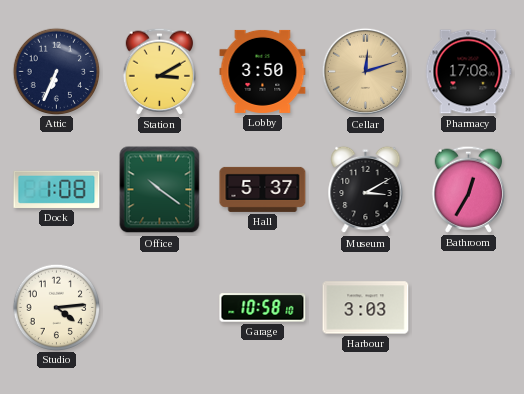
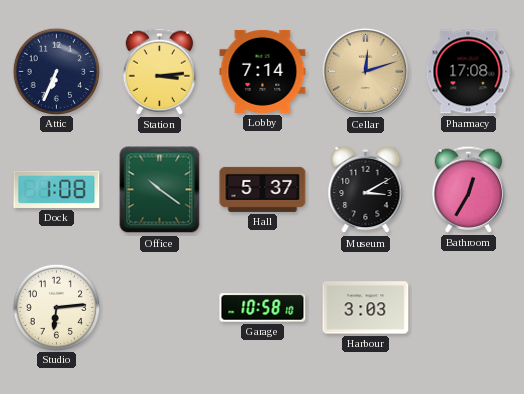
Station: 3:10 -> 3:14
Lobby: 3:50 -> 7:14
Studio: 4:14 -> 6:14
